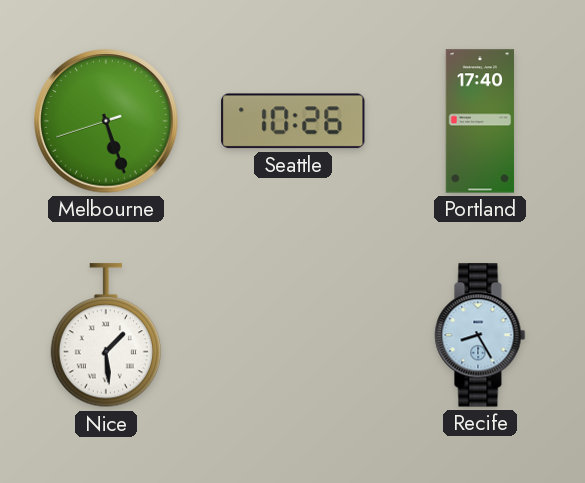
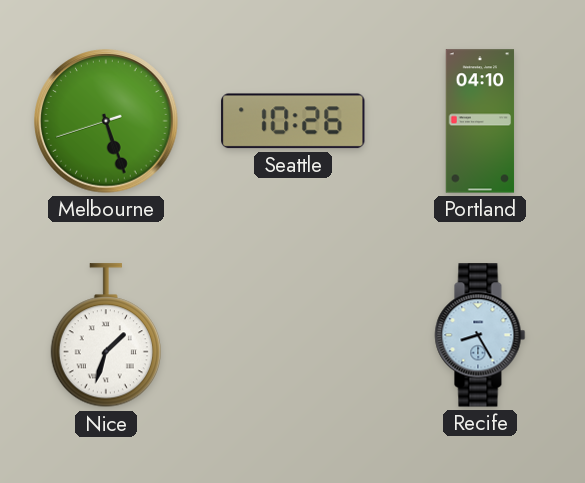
Portland: 17:40 -> 04:10
Nice: 1:29 -> 1:33
